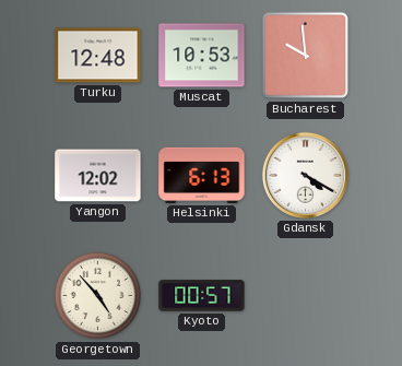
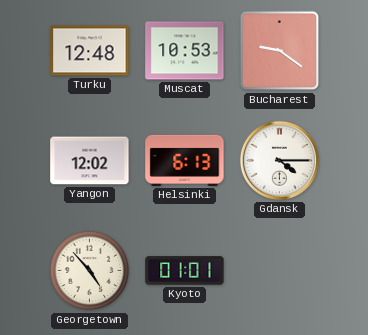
Bucharest: 9:59 -> 9:21
Gdansk: 4:20 -> 4:15
Kyoto: 00:57 -> 01:01
